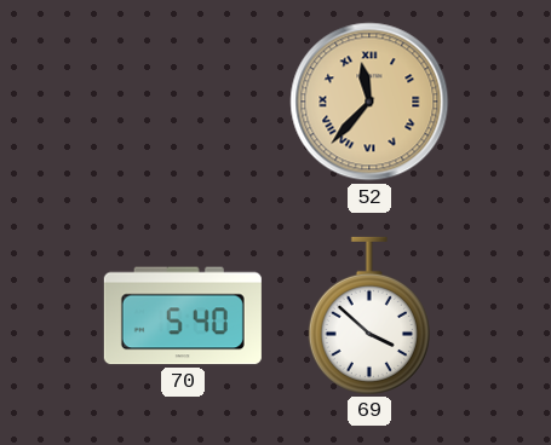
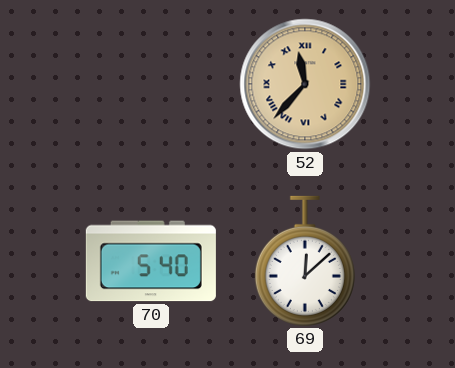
69: 3:52 -> 12:08
